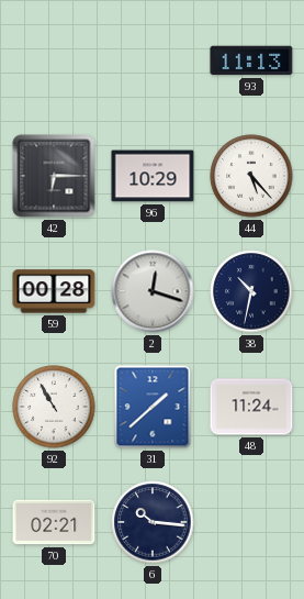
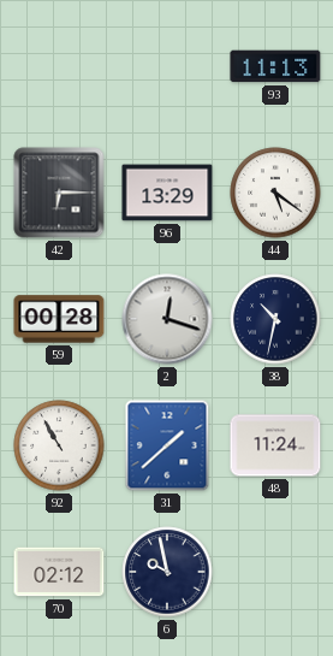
96: 10:29 -> 13:29
44: 5:23 -> 5:21
70: 02:21 -> 02:12
6: 10:16 -> 9:58
